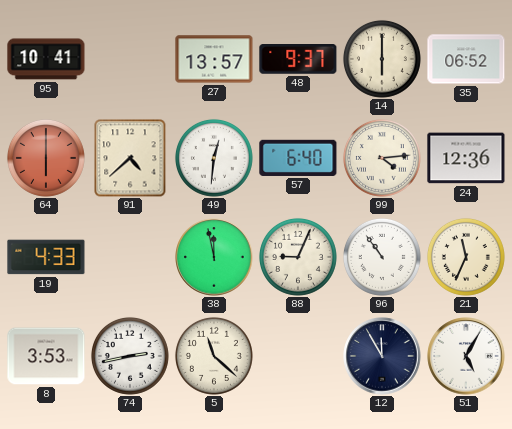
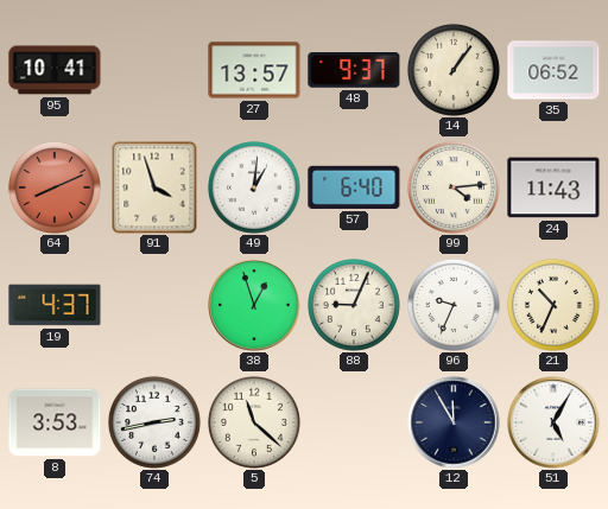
14: 6:00 -> 1:06
64: 6:00 -> 8:11
91: 4:38 -> 3:57
49: 12:31 -> 1:01
24: 12:36 -> 11:43
19: 4:33 -> 4:37
38: 11:58 -> 12:57
96: 10:54 -> 9:34
21: 11:34 -> 10:34
